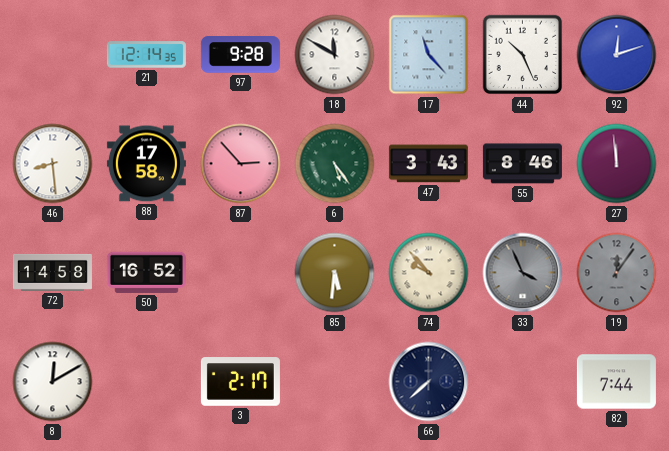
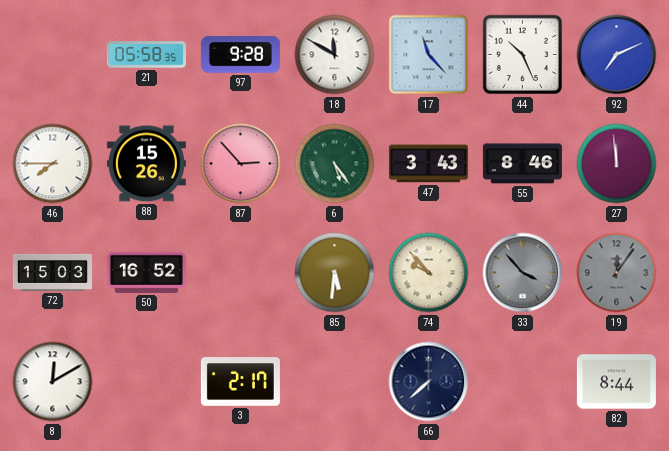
21: 12:14 -> 05:58
92: 12:12 -> 7:11
46: 8:29 -> 7:45
88: 17:58 -> 15:26
72: 14:58 -> 15:03
33: 3:56 -> 3:53
82: 7:44 -> 8:44
